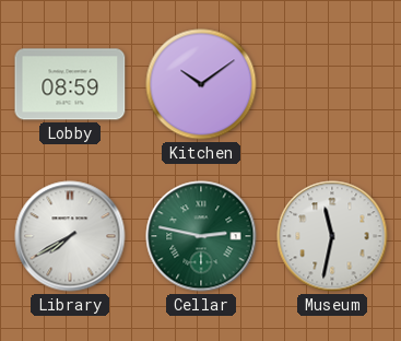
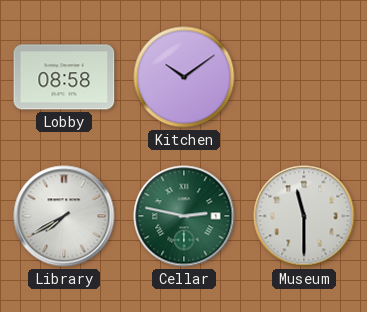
Lobby: 08:59 -> 08:58
Museum: 11:32 -> 11:30
